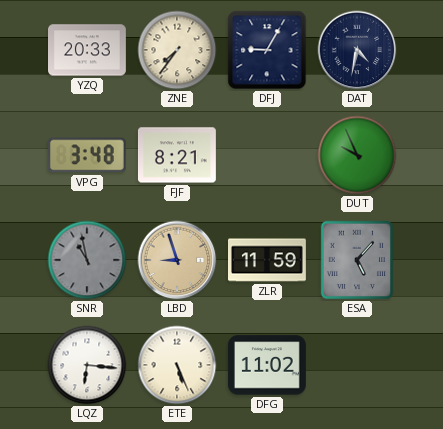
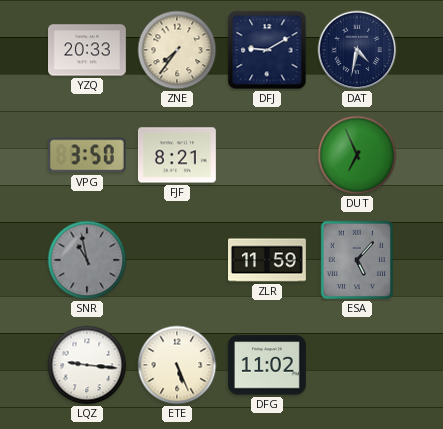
DFJ: 9:05 -> 9:10
VPG: 3:48 -> 3:50
DUT: 9:56 -> 6:56
LBD: 8:57 -> none
LQZ: 6:16 -> 9:16
